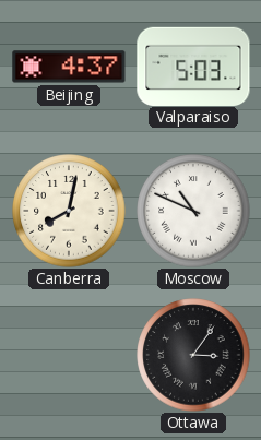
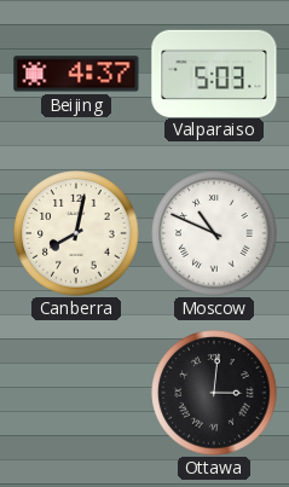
Ottawa: 3:06 -> 3:01
